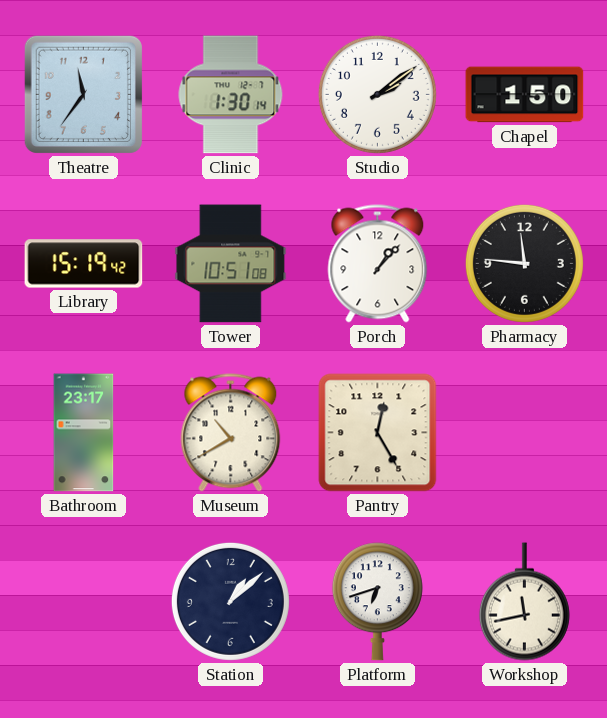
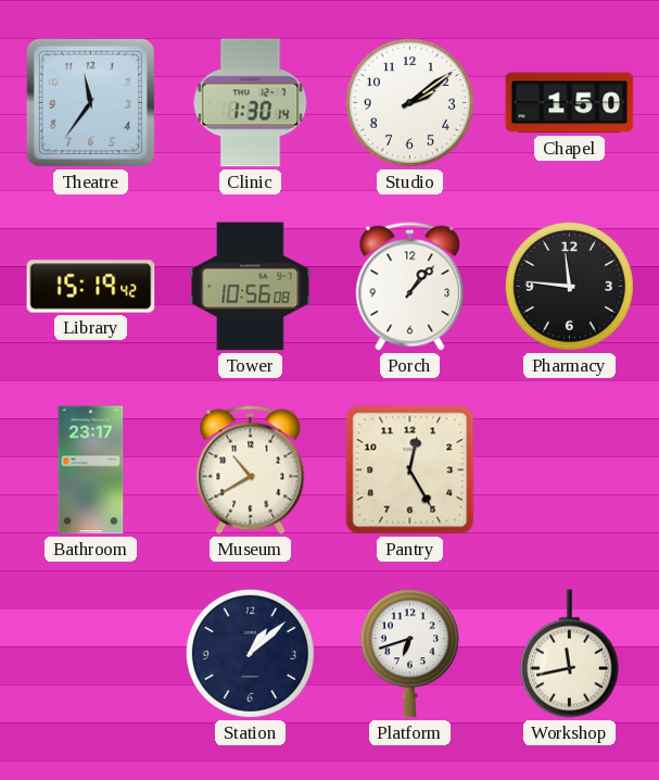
Tower: 10:51 -> 10:56
